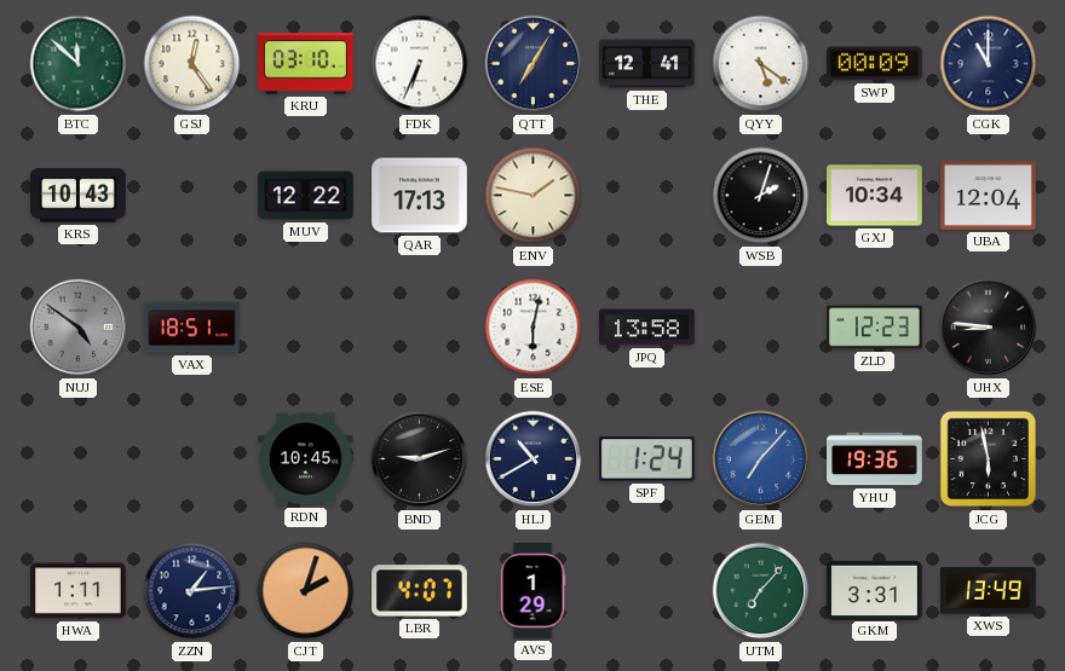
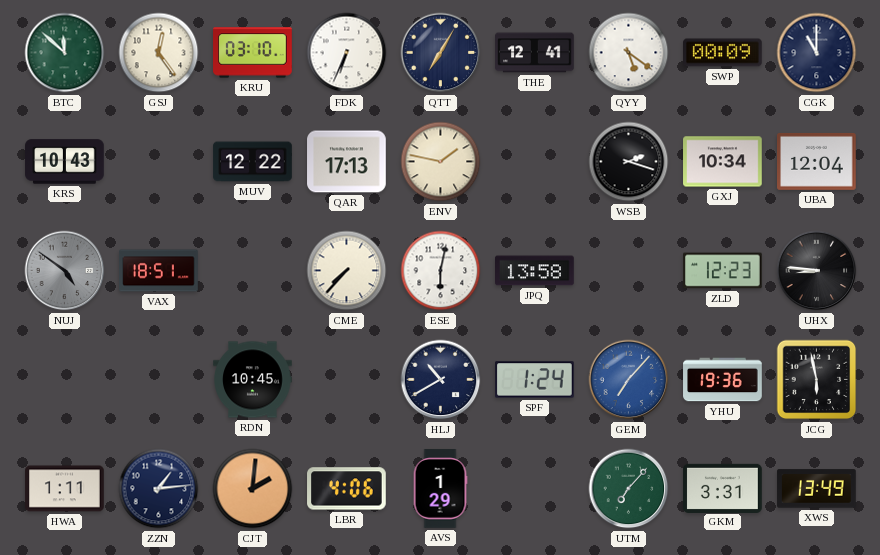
WSB: 2:03 -> 2:18
CME: none -> 7:37
BND: 9:12 -> none
CJT: 2:03 -> 2:01
LBR: 4:07 -> 4:06
